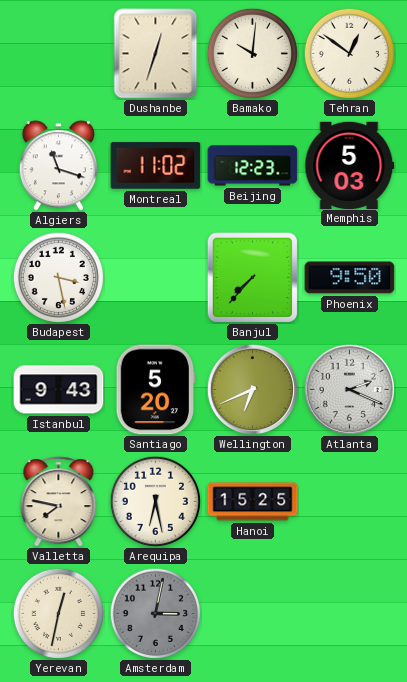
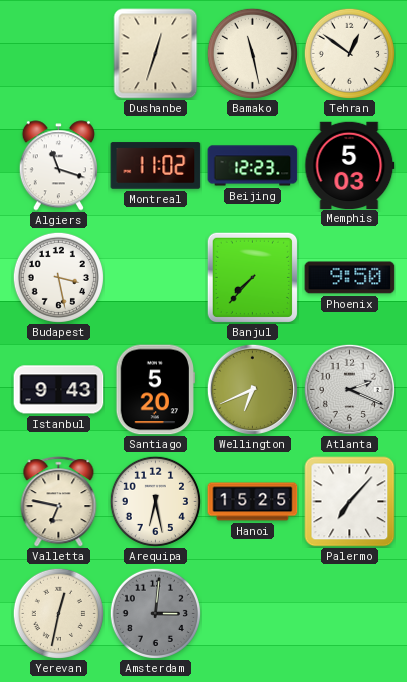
Bamako: 10:01 -> 11:28
Valletta: 7:47 -> 6:47
Palermo: none -> 7:07
Amsterdam: 3:02 -> 3:01
